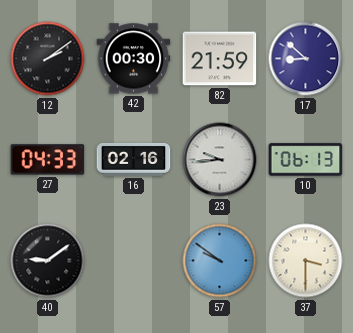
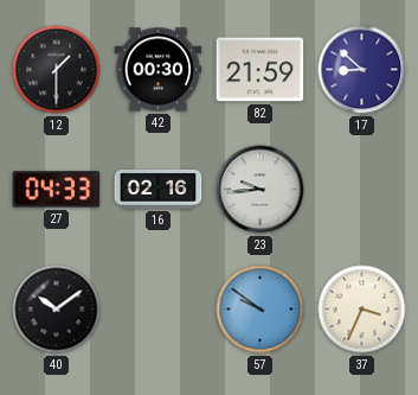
12: 2:09 -> 1:30
10: 06:13 -> none
40: 9:09 -> 10:09
37: 3:30 -> 3:34
